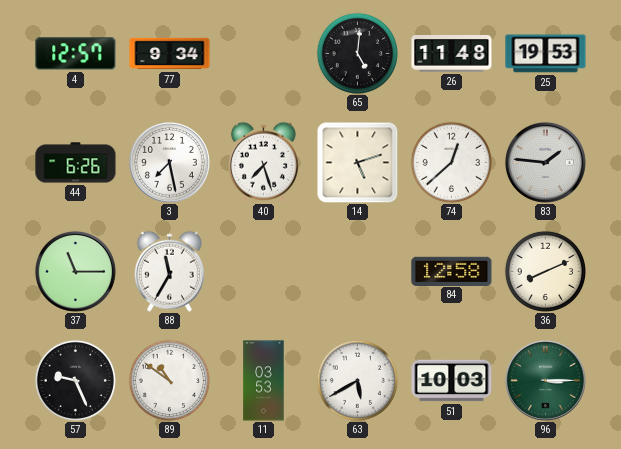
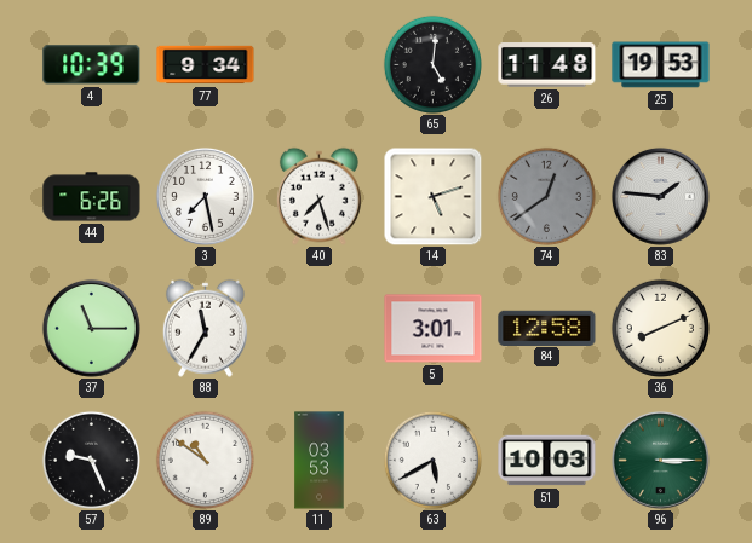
4: 12:57 -> 10:39
74: 12:38 -> 12:39
74 dial: white -> grey
5: none -> 3:01
